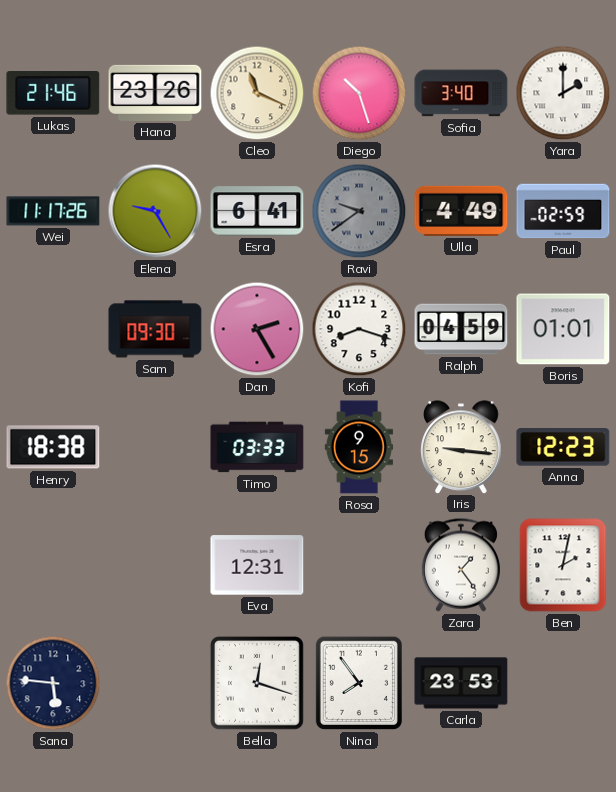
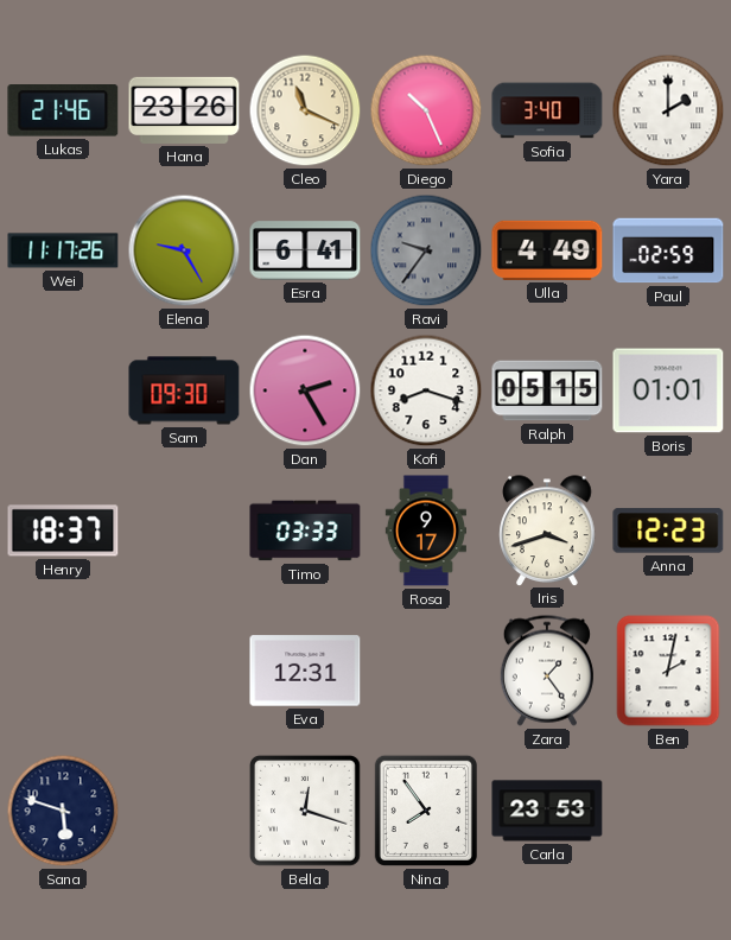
Diego: 10:27 -> 10:26
Ravi: 9:39 -> 9:36
Ralph: 04:59 -> 05:15
Henry: 18:38 -> 18:37
Rosa: 9:15 -> 9:17
Iris: 9:16 -> 3:42
Sana: 5:46 -> 5:48
